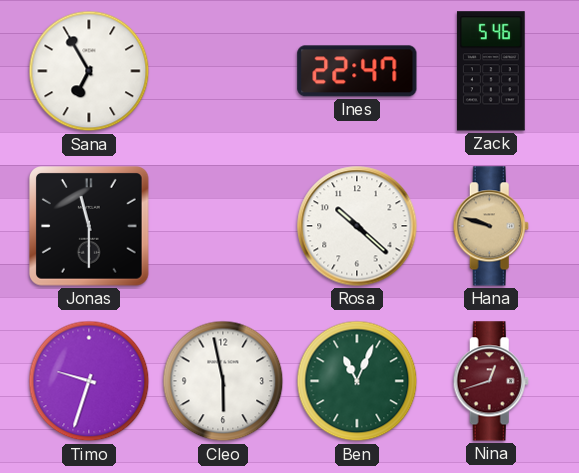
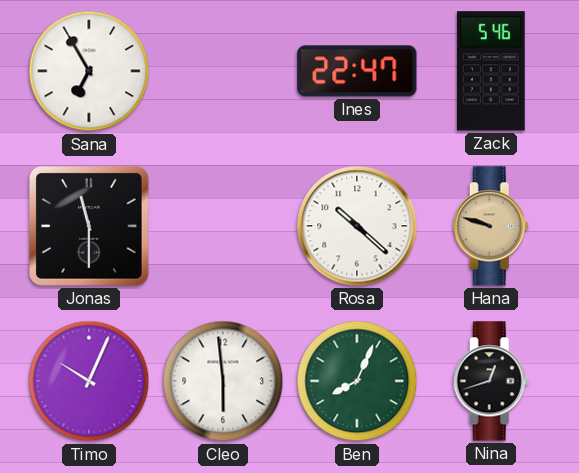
Timo: 9:33 -> 10:04
Cleo: 5:58 -> 5:59
Ben: 11:04 -> 8:04
Nina dial: burgundy -> black
